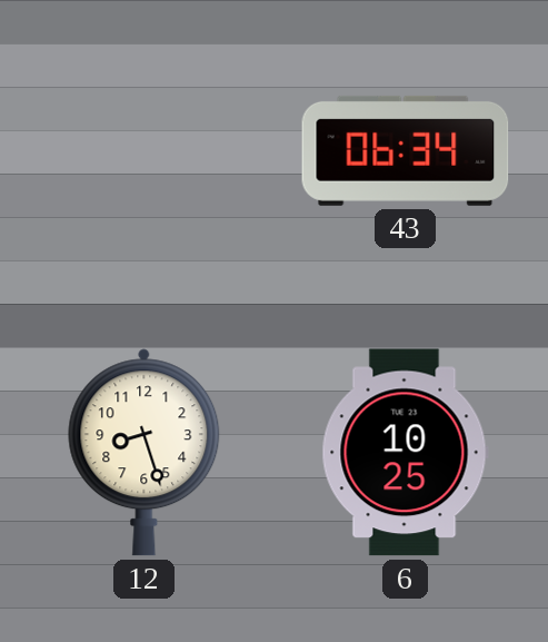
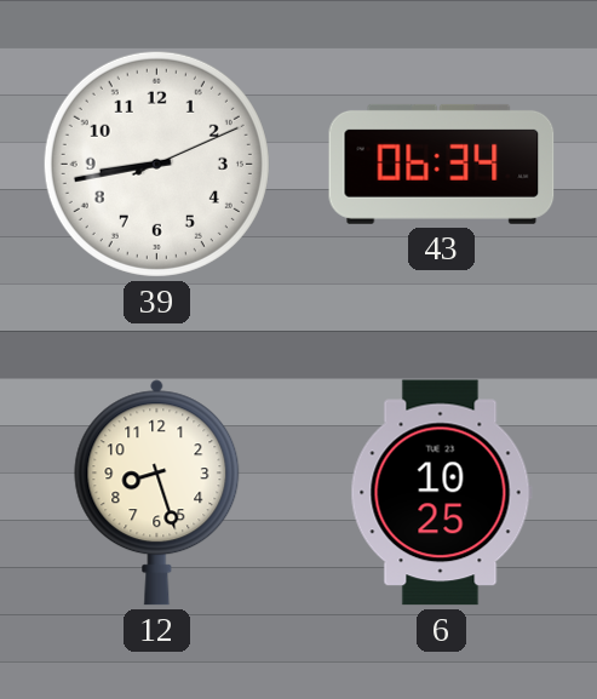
39: none -> 8:43
